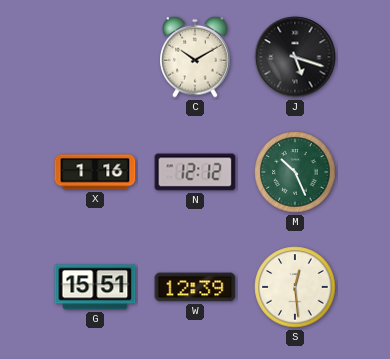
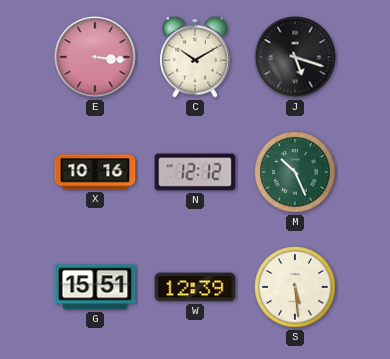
E: none -> 3:16
X: 1:16 -> 10:16
S: 12:29 -> 5:29
